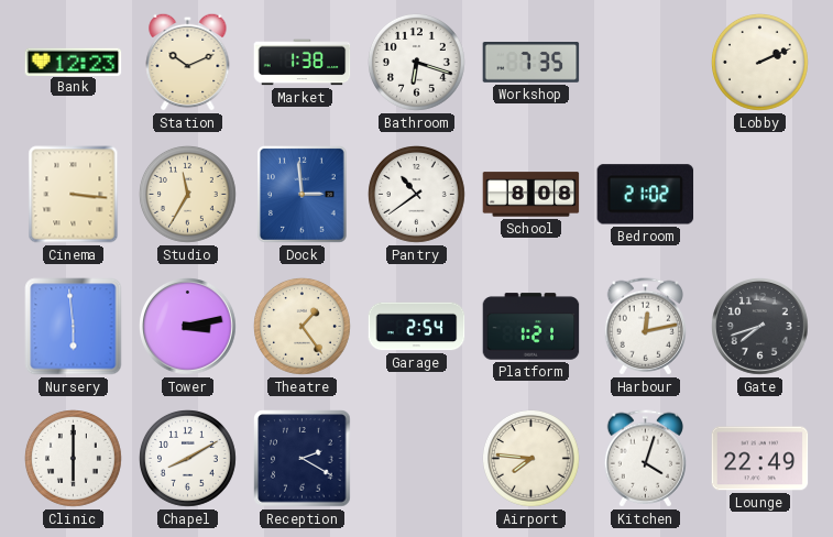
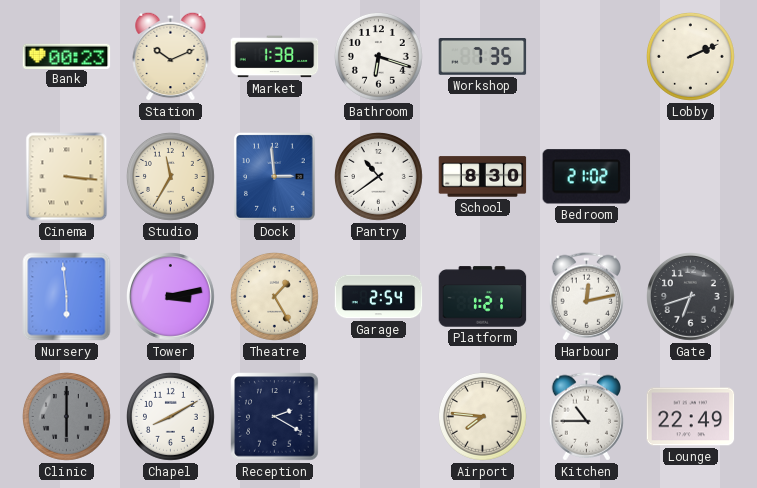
Bank: 12:23 -> 00:23
School: 8:08 -> 8:30
Theatre: 1:24 -> 1:25
Gate: 7:42 -> 6:42
Clinic dial: white -> grey
Kitchen: 4:03 -> 10:45
